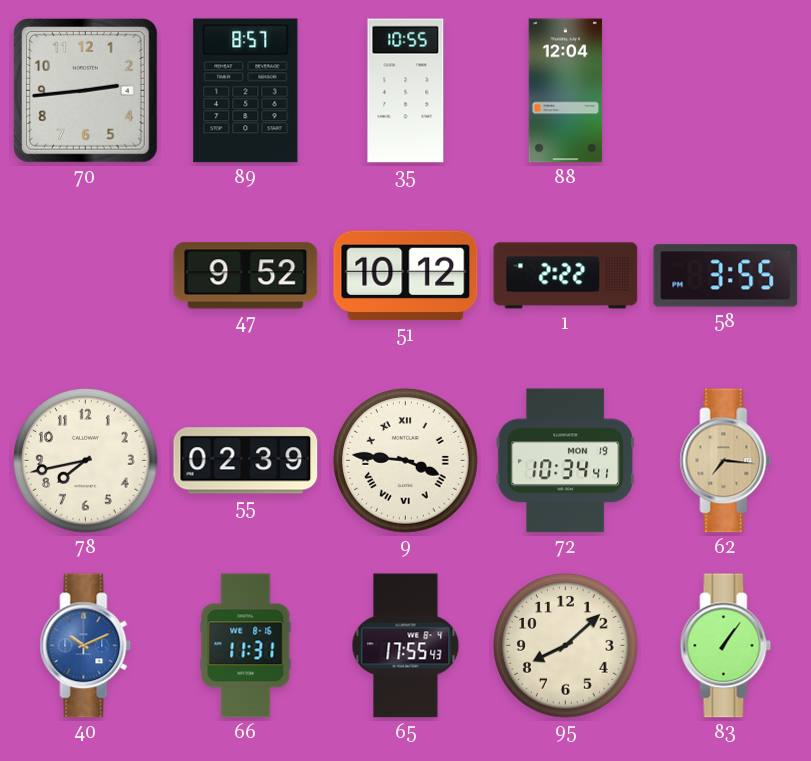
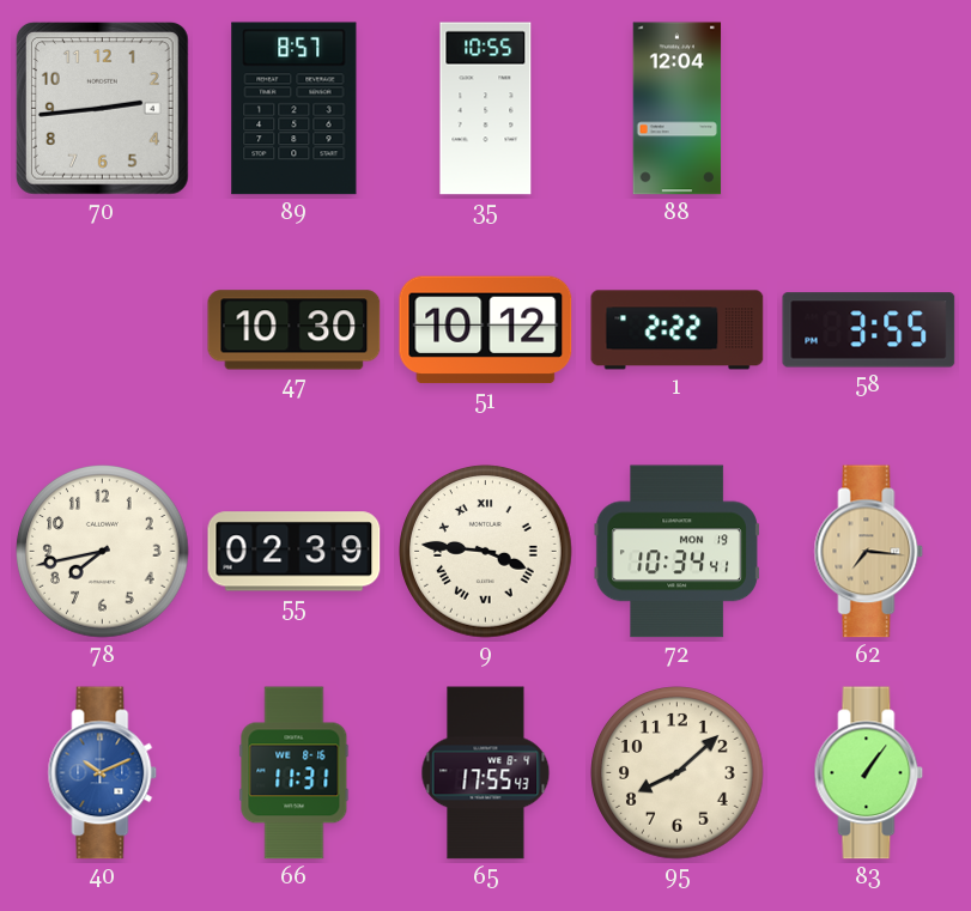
47: 9:52 -> 10:30
